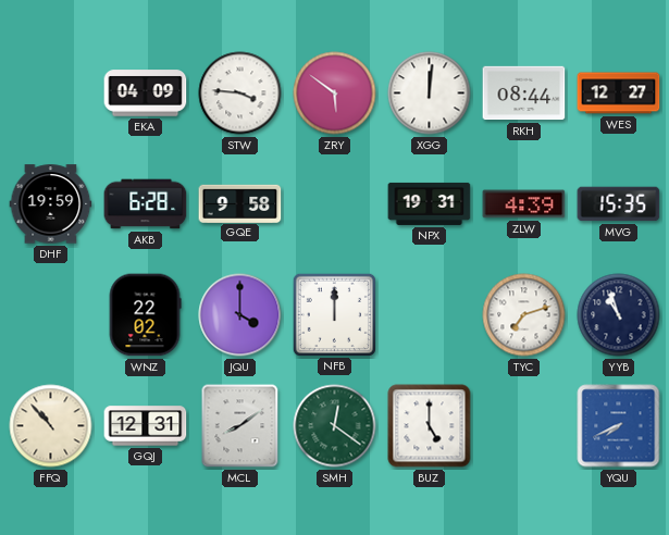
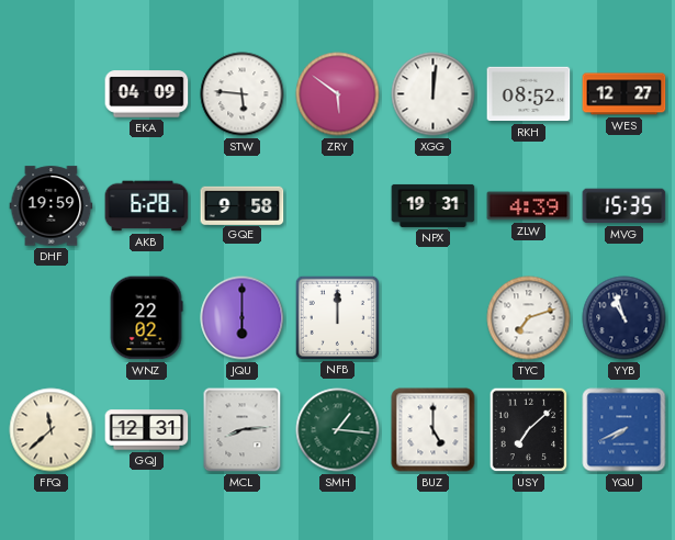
STW: 3:46 -> 5:46
RKH: 08:44 -> 08:52
JQU: 4:00 -> 6:00
FFQ: 10:53 -> 11:38
MCL: 8:09 -> 8:14
SMH: 12:21 -> 1:16
USY: none -> 7:08
